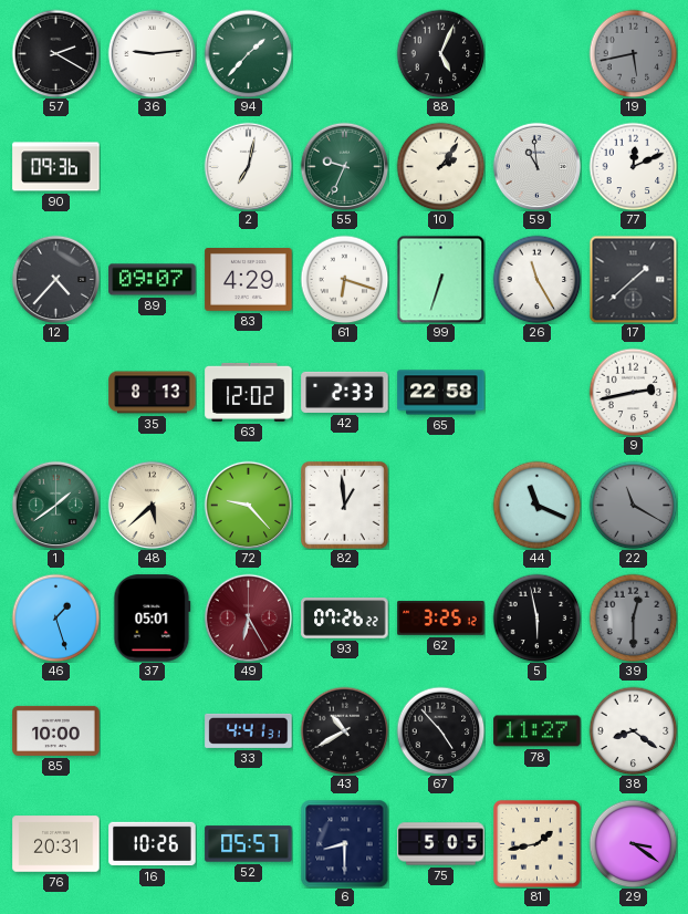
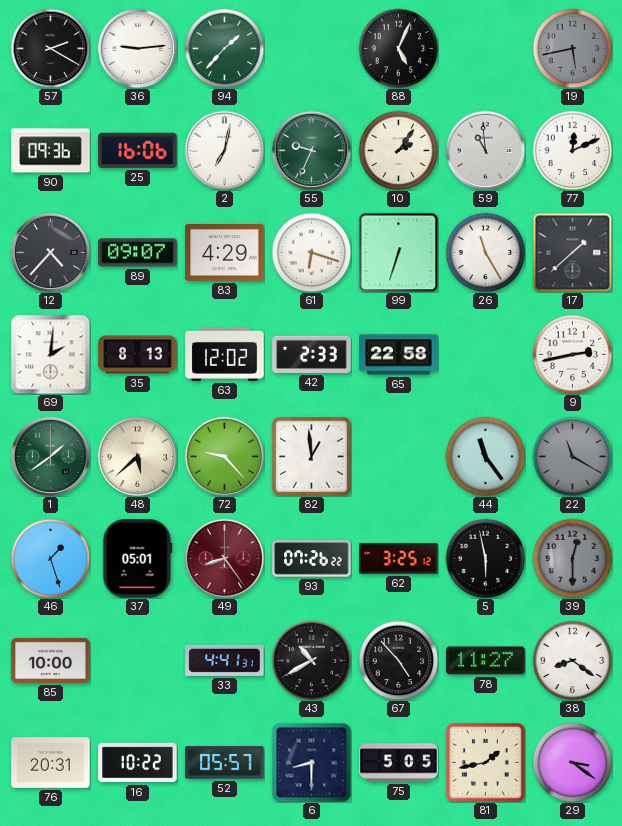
25: none -> 16:06
69: none -> 2:01
44: 11:19 -> 11:24
49: 6:25 -> 8:24
16: 10:26 -> 10:22
